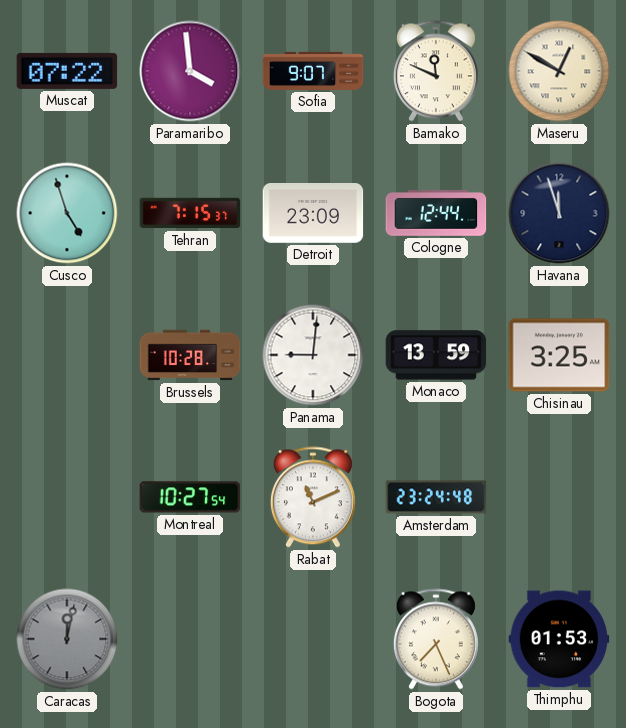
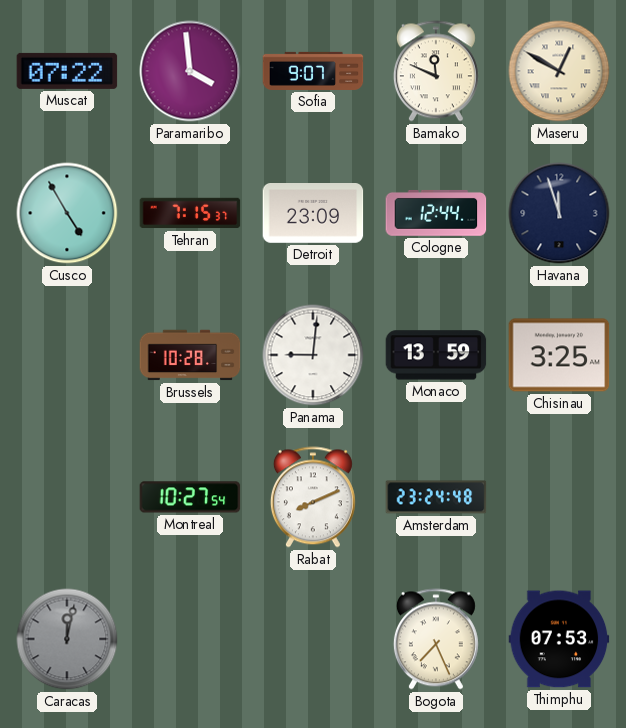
Cusco: 4:57 -> 4:55
Rabat: 11:11 -> 8:11
Thimphu: 01:53 -> 07:53
